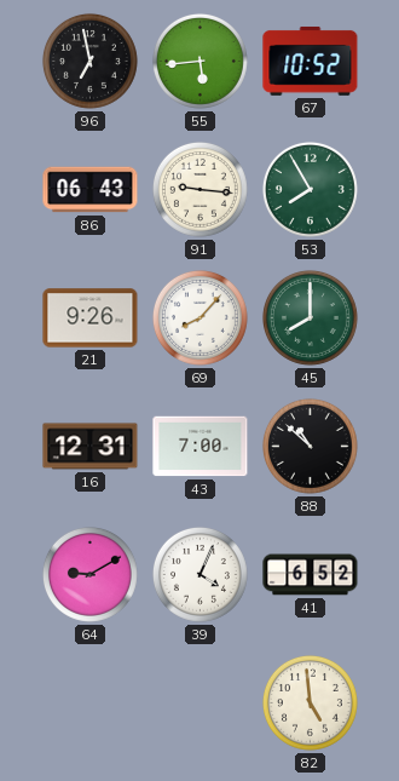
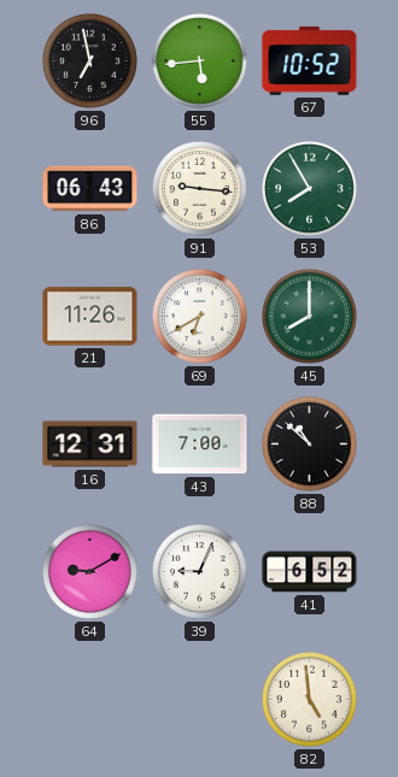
21: 9:26 -> 11:26
69: 8:07 -> 6:40
39: 4:04 -> 9:04
